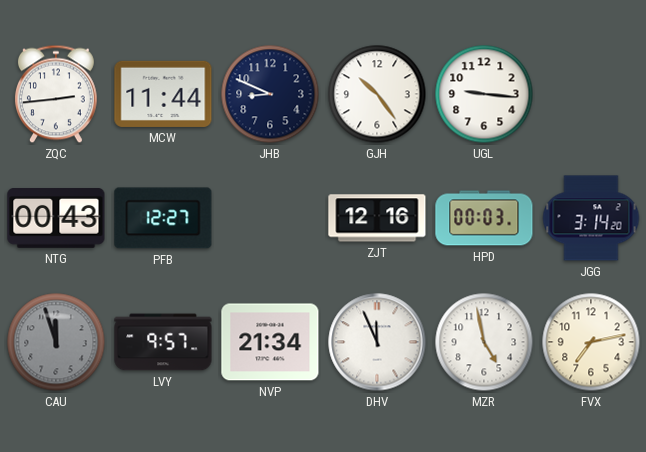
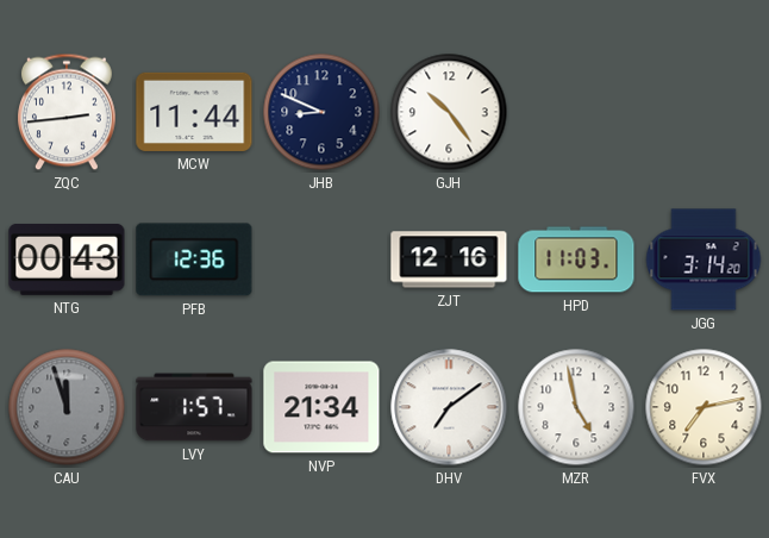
UGL: 9:16 -> none
PFB: 12:27 -> 12:36
HPD: 00:03 -> 11:03
LVY: 9:57 -> 1:57
DHV: 11:56 -> 7:09
